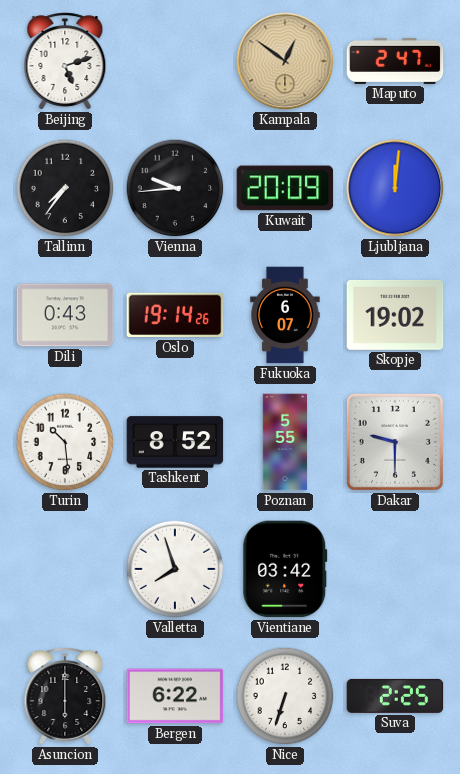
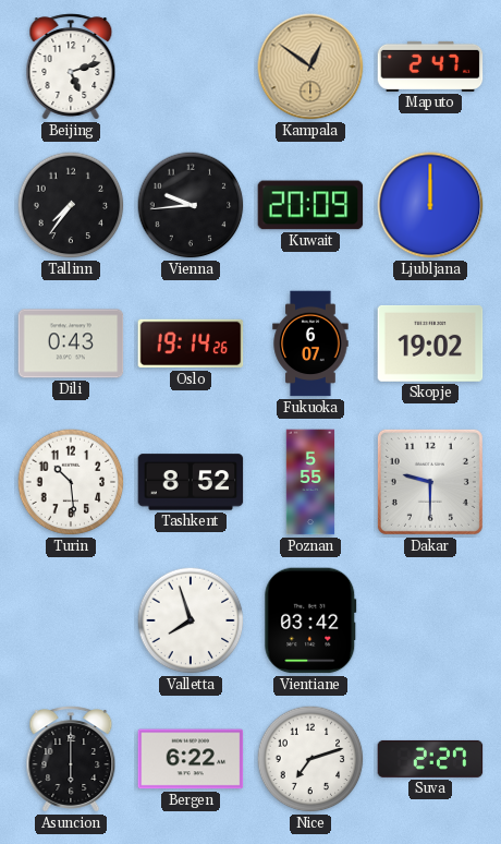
Ljubljana: 12:01 -> 12:00
Nice: 6:33 -> 7:12
Suva: 2:25 -> 2:27
